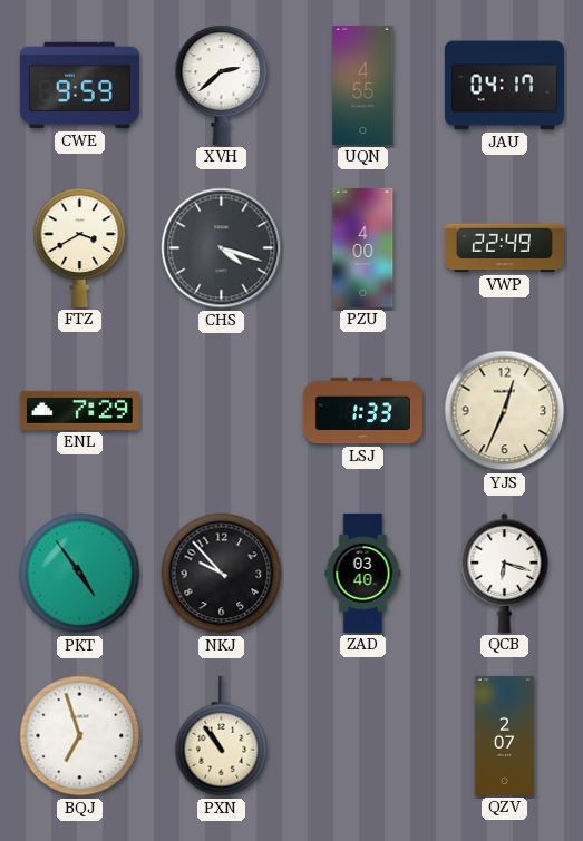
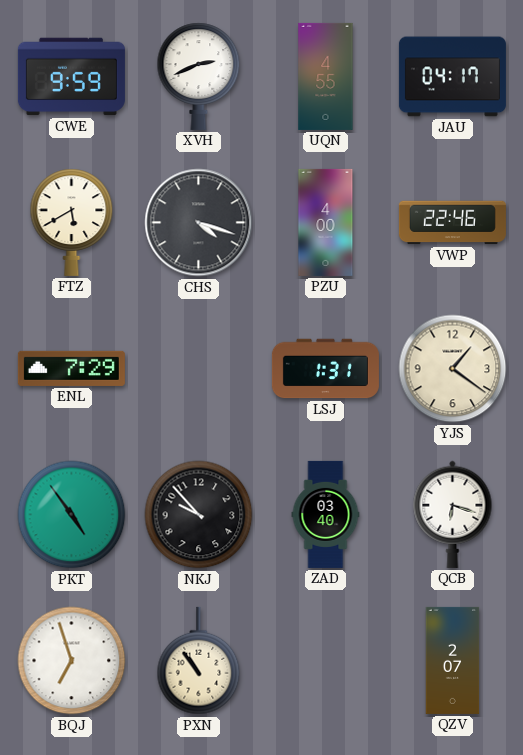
XVH: 2:38 -> 2:41
FTZ: 3:40 -> 5:40
VWP: 22:49 -> 22:46
LSJ: 1:33 -> 1:31
YJS: 12:34 -> 1:21
